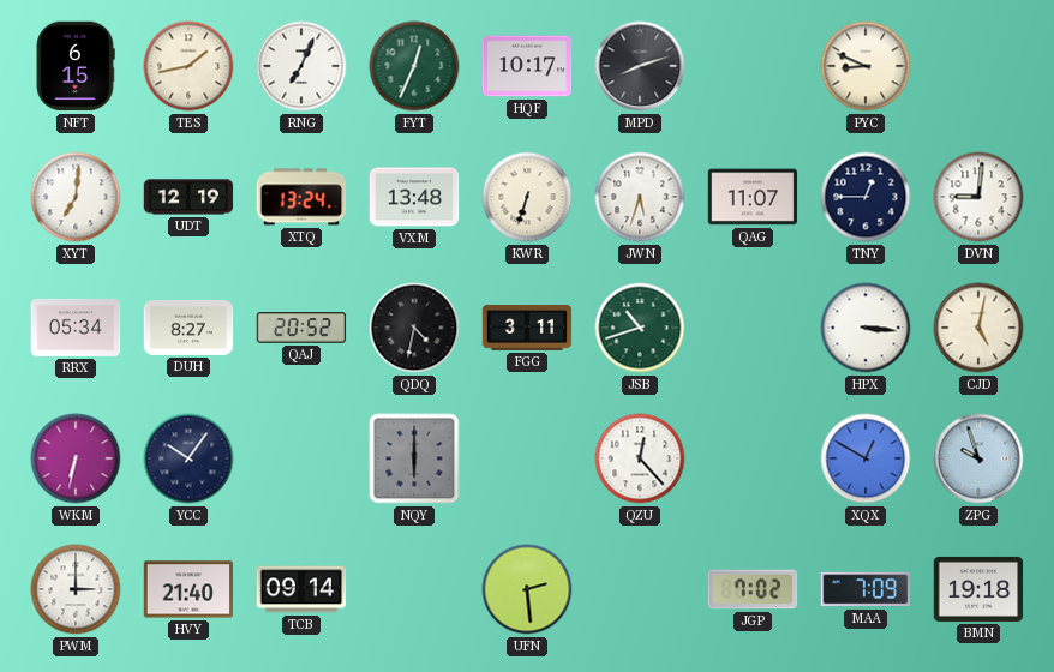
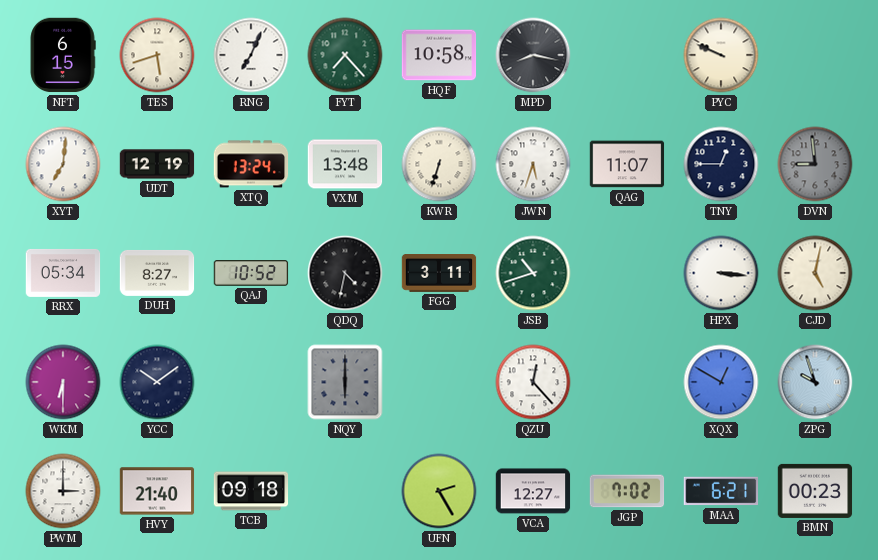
TES: 1:43 -> 5:42
FYT: 12:34 -> 7:23
HQF: 10:17 -> 10:58
MPD: 8:12 -> 8:17
PYC: 8:49 -> 9:49
DVN: 9:01 -> 8:59
DVN dial: white -> grey
QAJ: 20:52 -> 10:52
WKM: 6:32 -> 6:30
YCC: 10:06 -> 10:09
TCB: 09:14 -> 09:18
UFN: 2:29 -> 2:25
VCA: none -> 12:27
MAA: 7:09 -> 6:21
BMN: 19:18 -> 00:23
